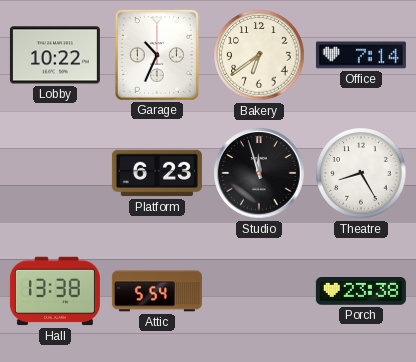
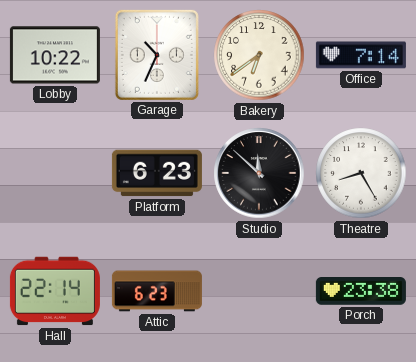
Studio: 11:57 -> 11:52
Hall: 13:38 -> 22:14
Attic: 5:54 -> 6:23
